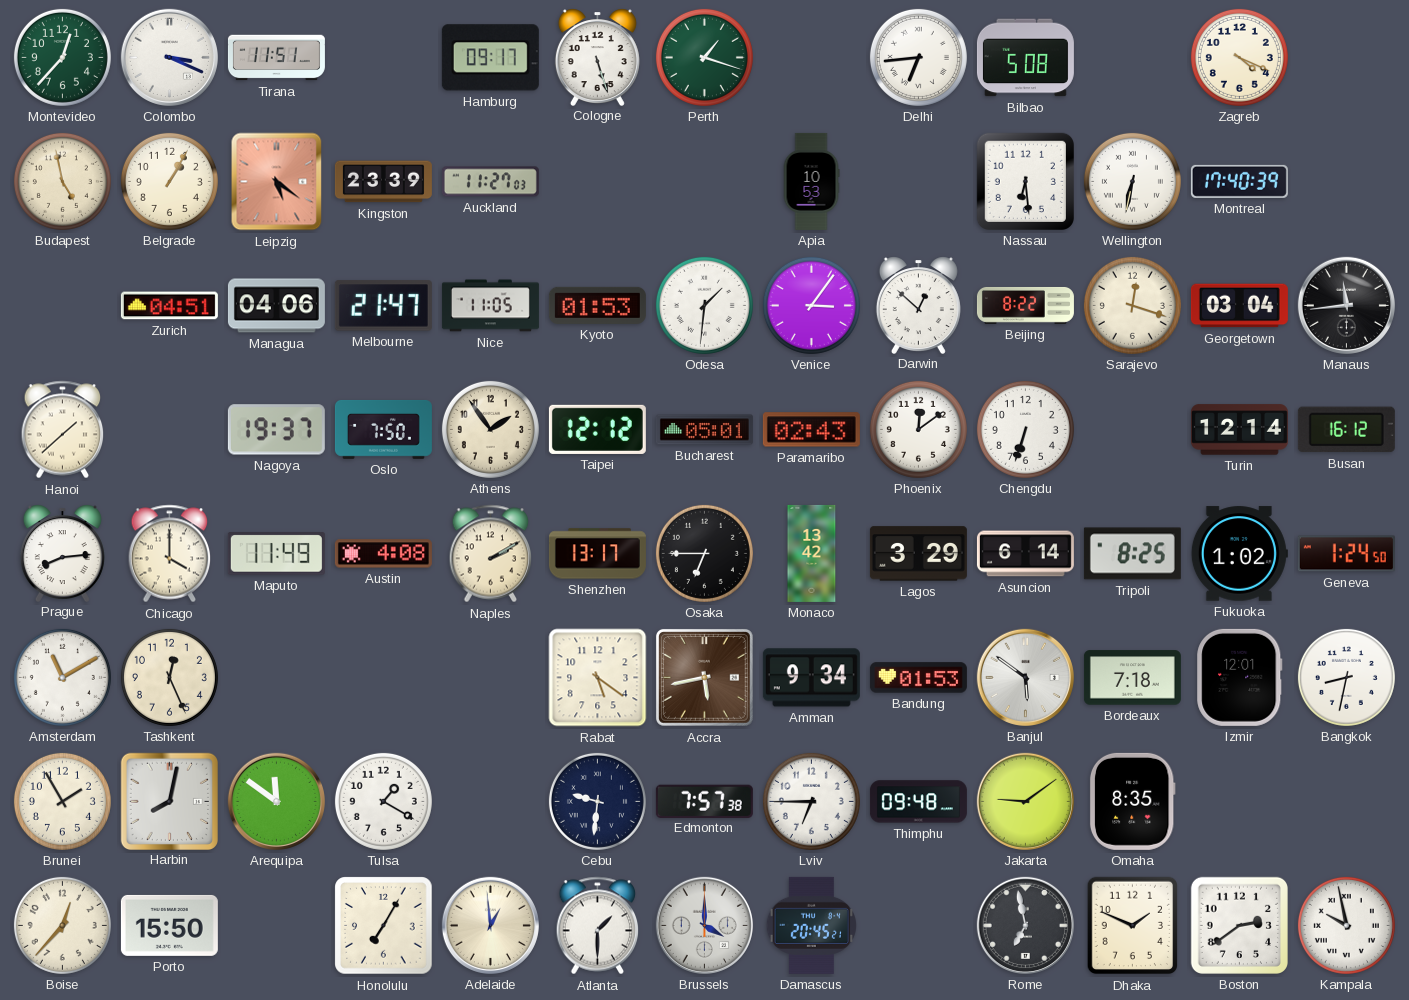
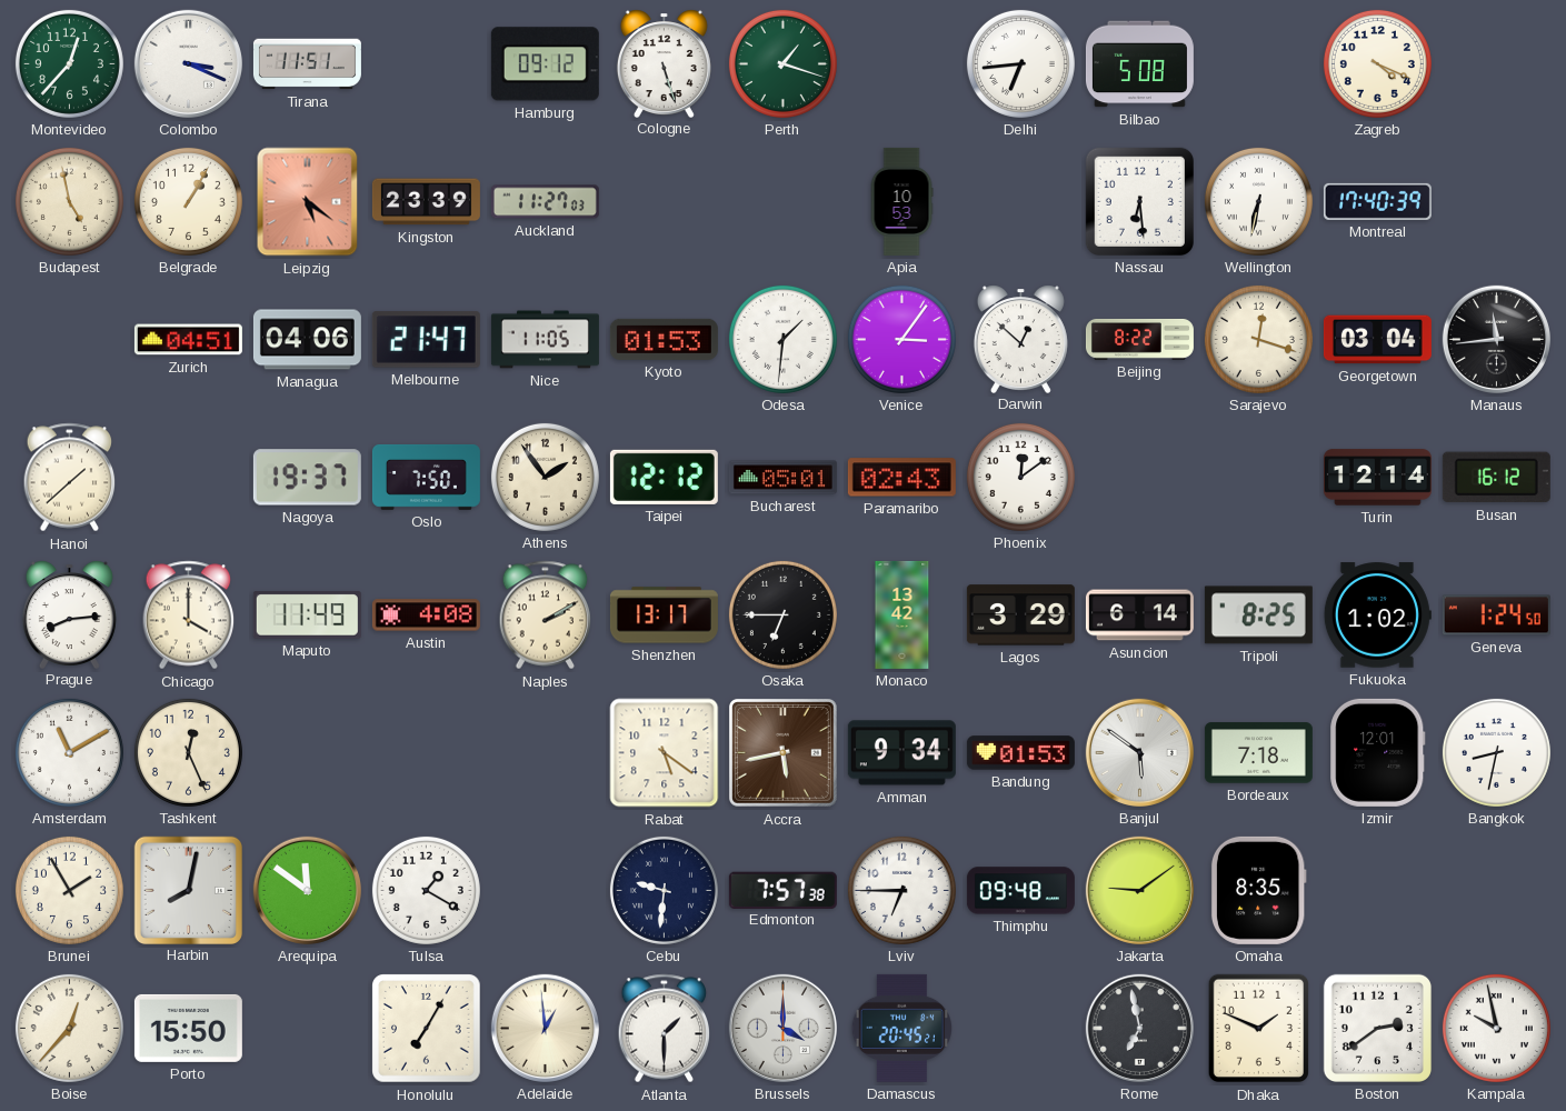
Hamburg: 09:17 -> 09:12
Chengdu: 6:33 -> none
